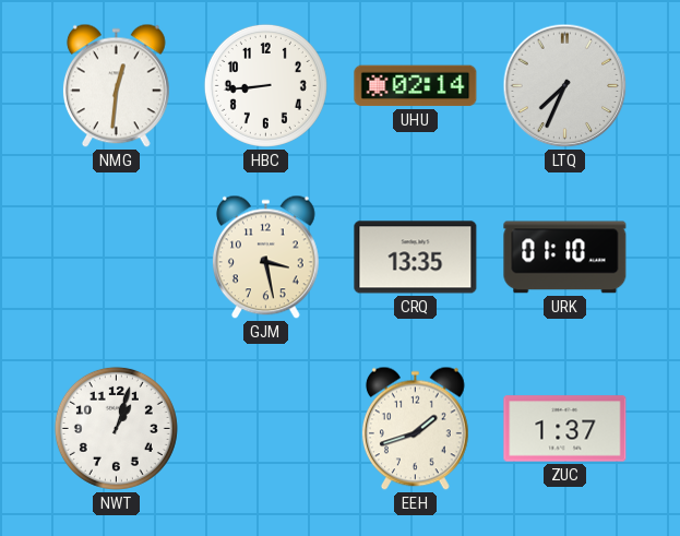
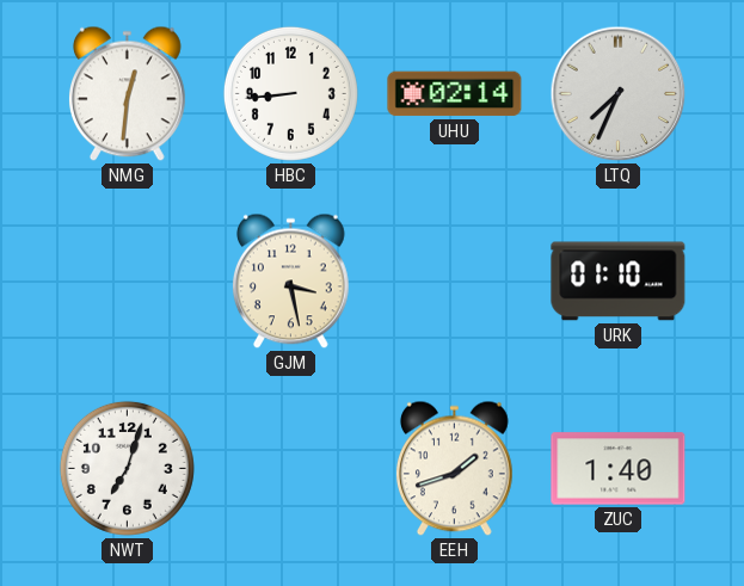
CRQ: 13:35 -> none
NWT: 1:03 -> 7:03
ZUC: 1:37 -> 1:40
